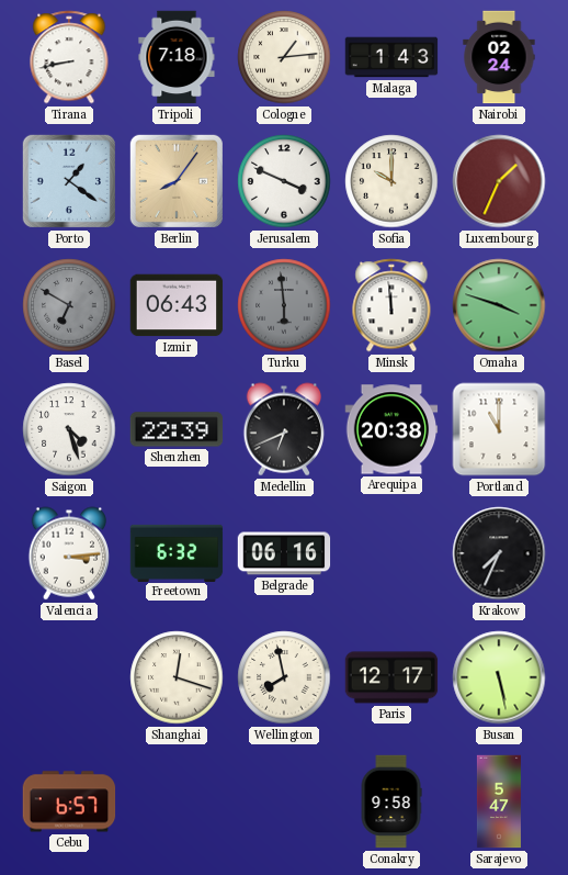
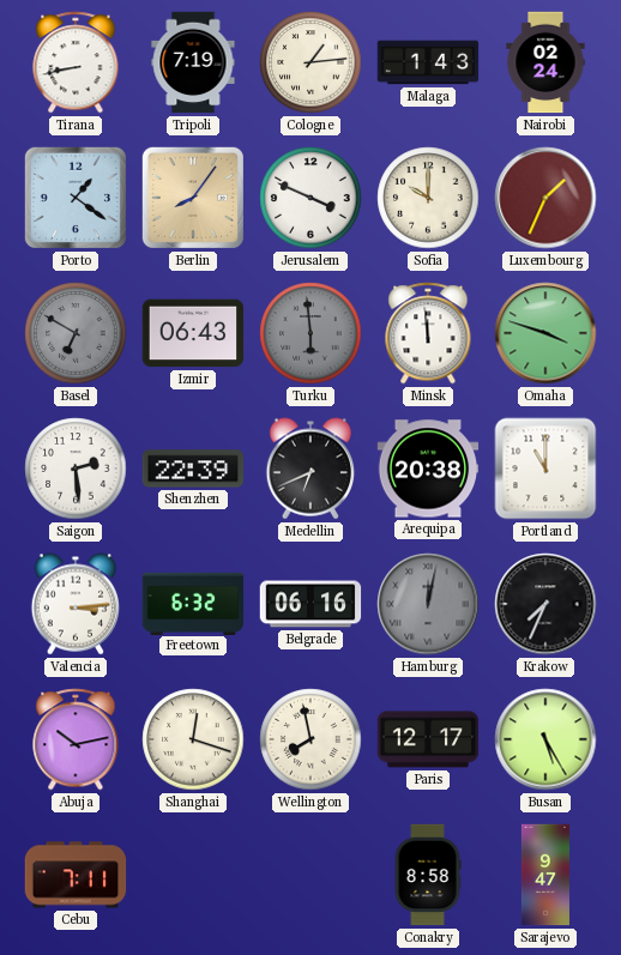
Tripoli: 7:18 -> 7:19
Saigon: 4:27 -> 2:29
Hamburg: none -> 12:02
Abuja: none -> 10:13
Busan: 5:28 -> 5:25
Cebu: 6:57 -> 7:11
Conakry: 9:58 -> 8:58
Sarajevo: 5:47 -> 9:47
